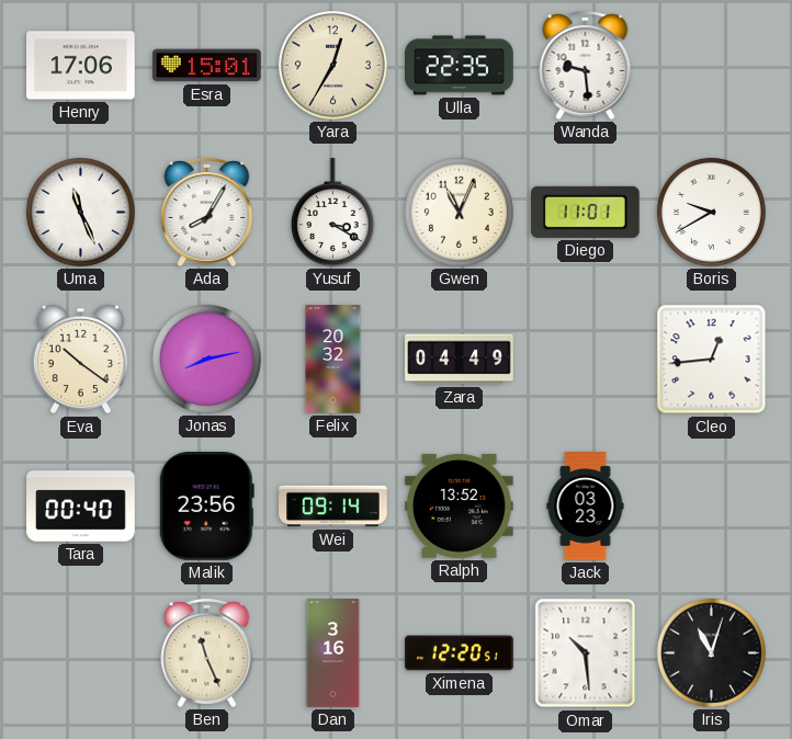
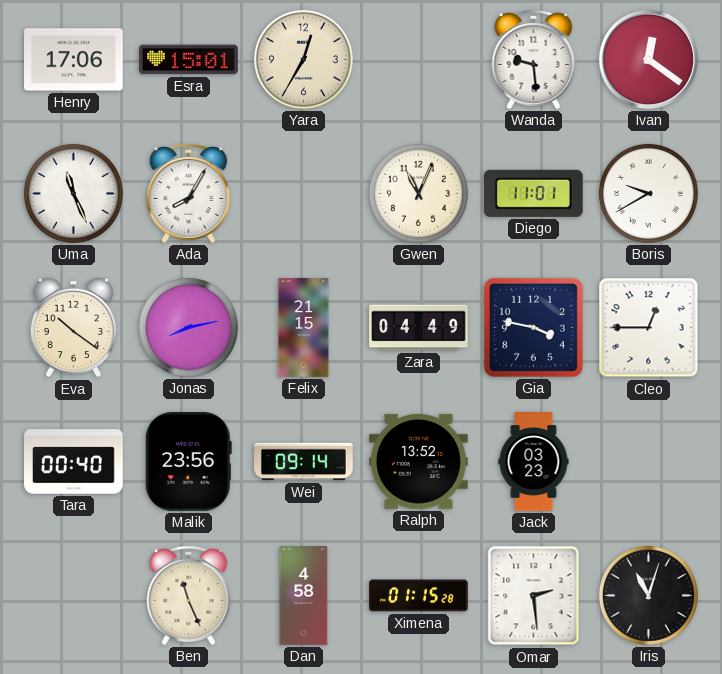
Ulla: 22:35 -> none
Ivan: none -> 12:21
Yusuf: 3:20 -> none
Felix: 20:32 -> 21:15
Gia: none -> 3:47
Cleo: 12:44 -> 12:45
Dan: 3:16 -> 4:58
Ximena: 12:20 -> 01:15
Omar: 10:29 -> 2:29
